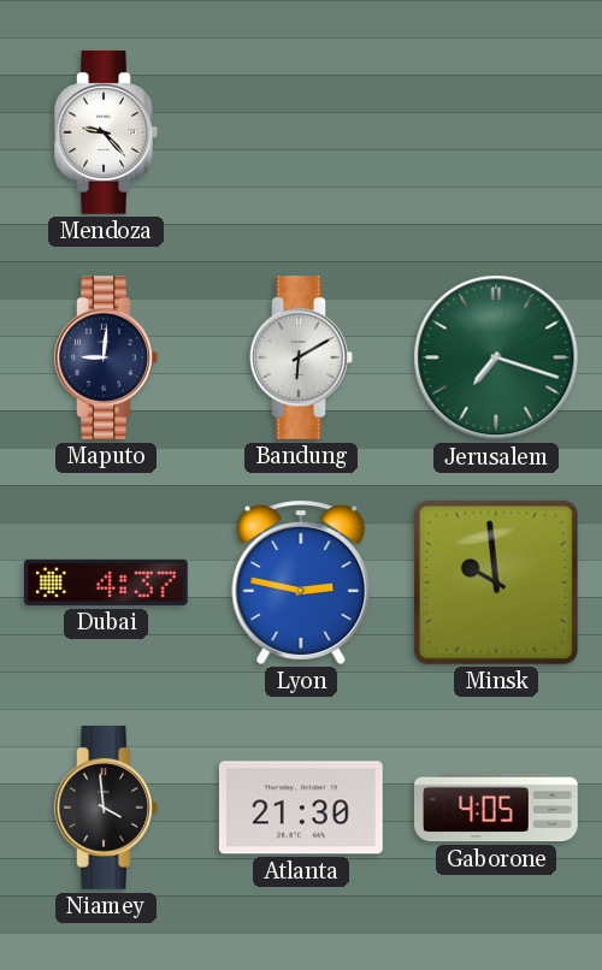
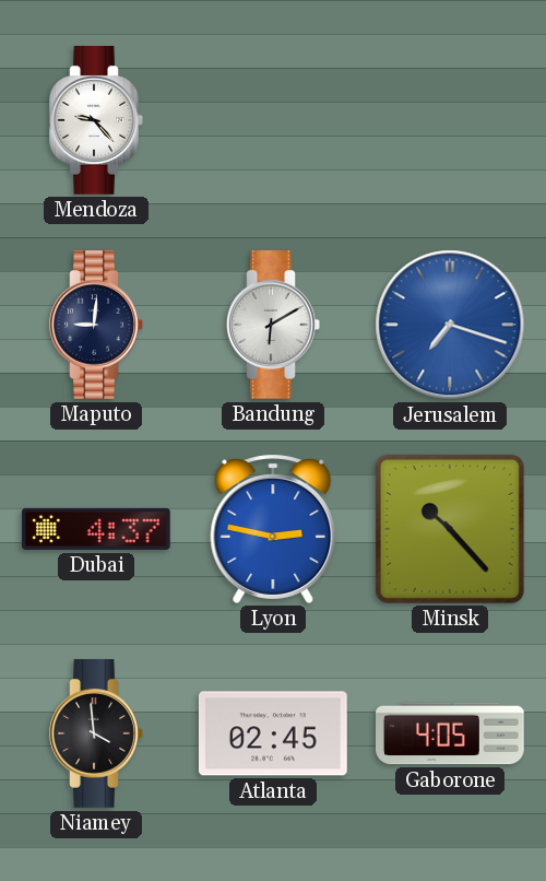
Jerusalem dial: green -> blue
Minsk: 9:59 -> 10:23
Atlanta: 21:30 -> 02:45
